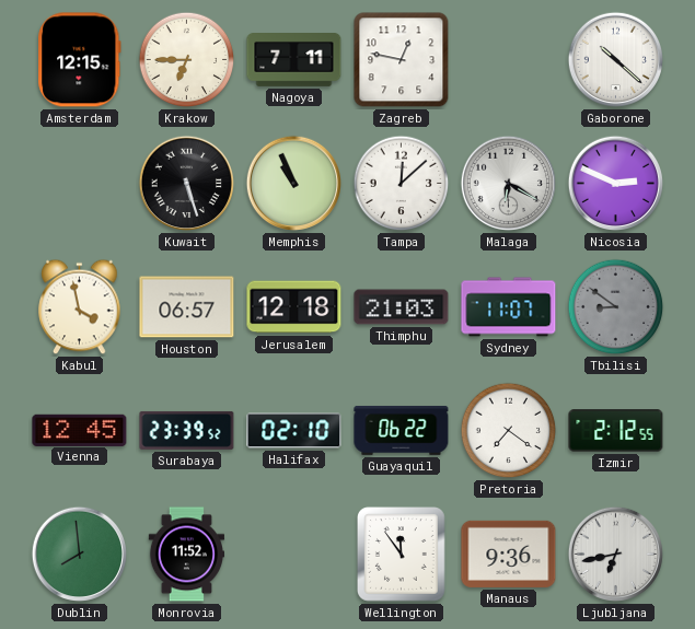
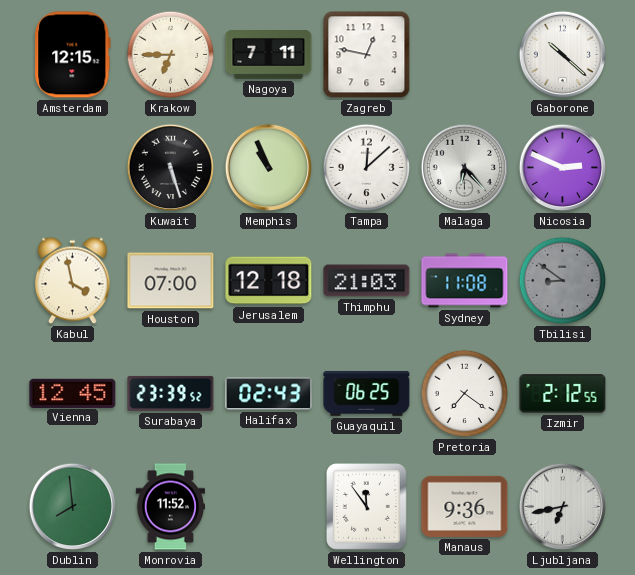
Malaga: 6:20 -> 6:23
Houston: 06:57 -> 07:00
Sydney: 11:07 -> 11:08
Halifax: 02:10 -> 02:43
Guayaquil: 06:22 -> 06:25
